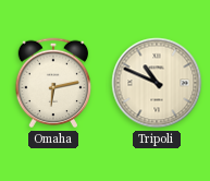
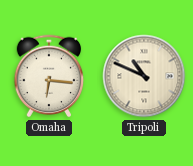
Omaha: 6:13 -> 6:16
